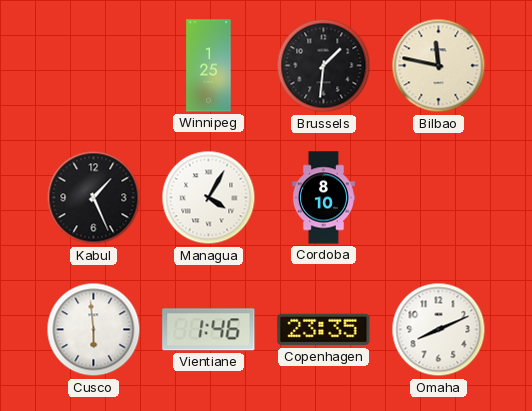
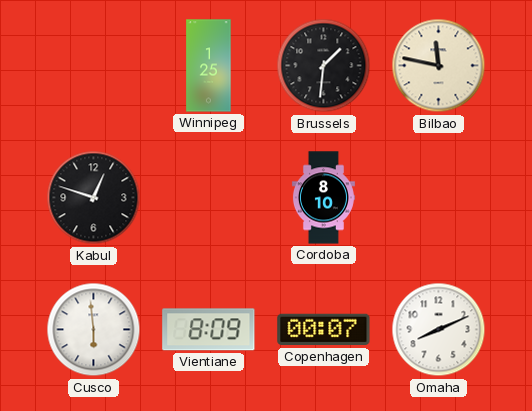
Kabul: 1:26 -> 12:48
Managua: 4:05 -> none
Vientiane: 1:46 -> 8:09
Copenhagen: 23:35 -> 00:07
